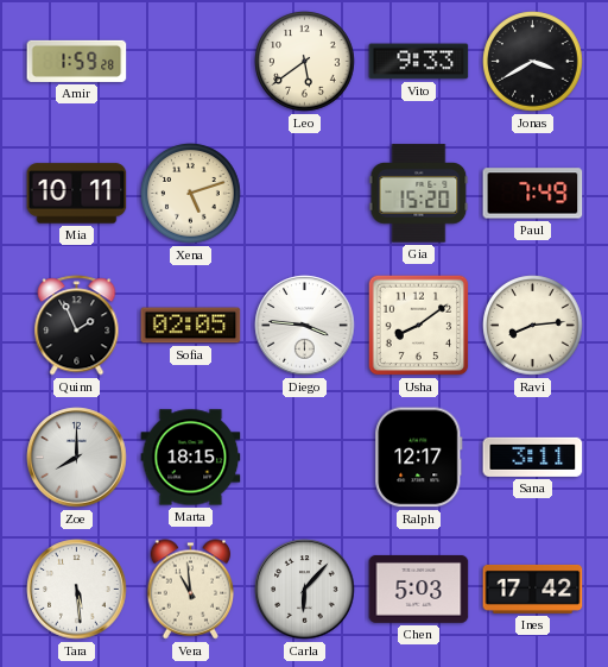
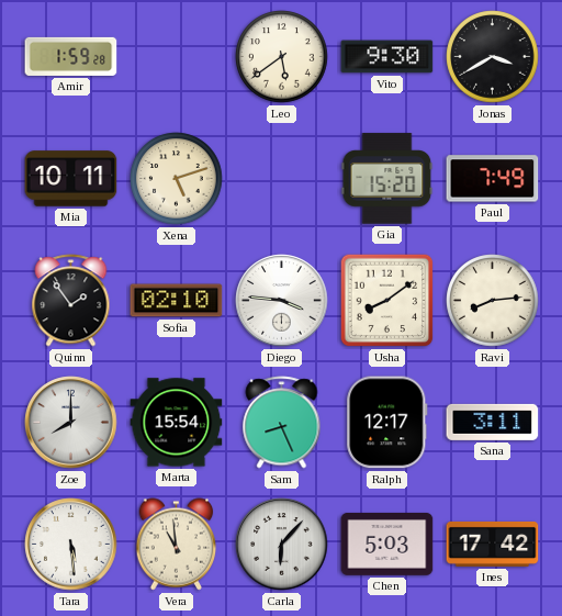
Vito: 9:33 -> 9:30
Quinn: 1:56 -> 1:54
Sofia: 02:05 -> 02:10
Marta: 18:15 -> 15:54
Sam: none -> 8:26
